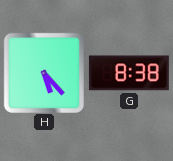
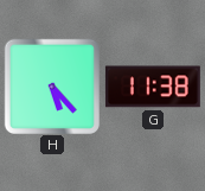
G: 8:38 -> 11:38
